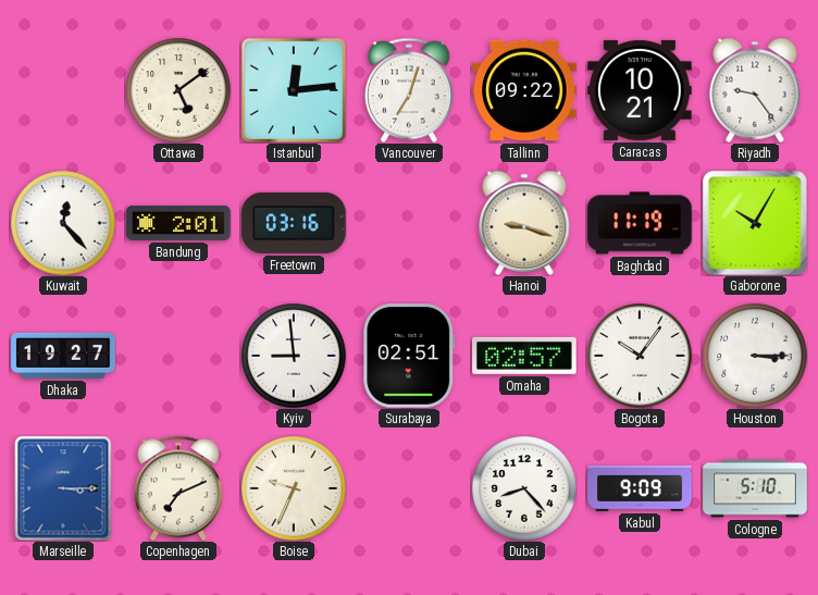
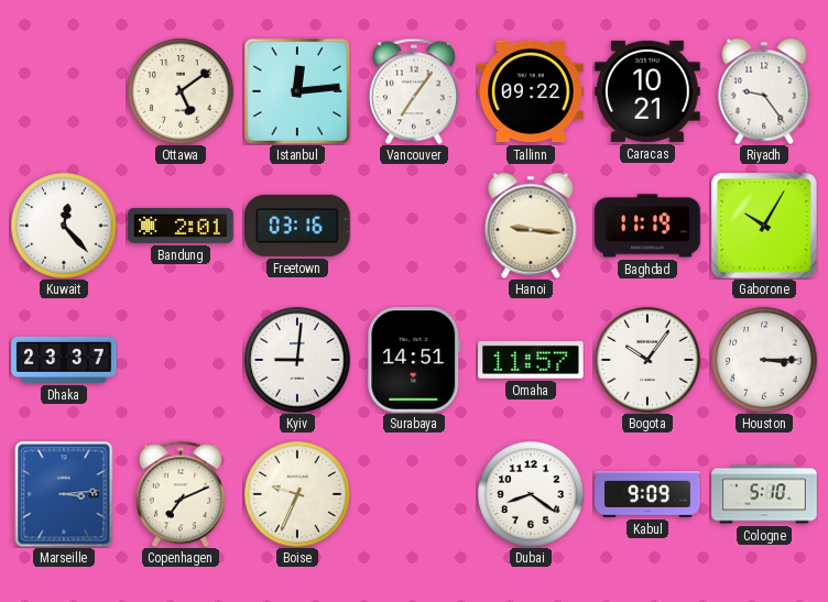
Vancouver: 7:03 -> 7:06
Hanoi: 9:18 -> 9:16
Dhaka: 19:27 -> 23:37
Kyiv: 8:59 -> 9:01
Surabaya: 02:51 -> 14:51
Omaha: 02:57 -> 11:57
Marseille: 3:15 -> 3:14
Dubai: 8:23 -> 8:21
